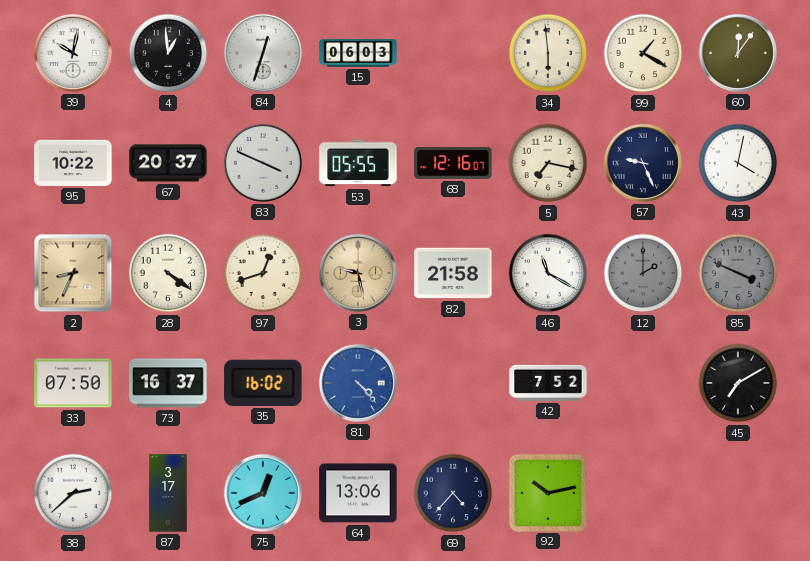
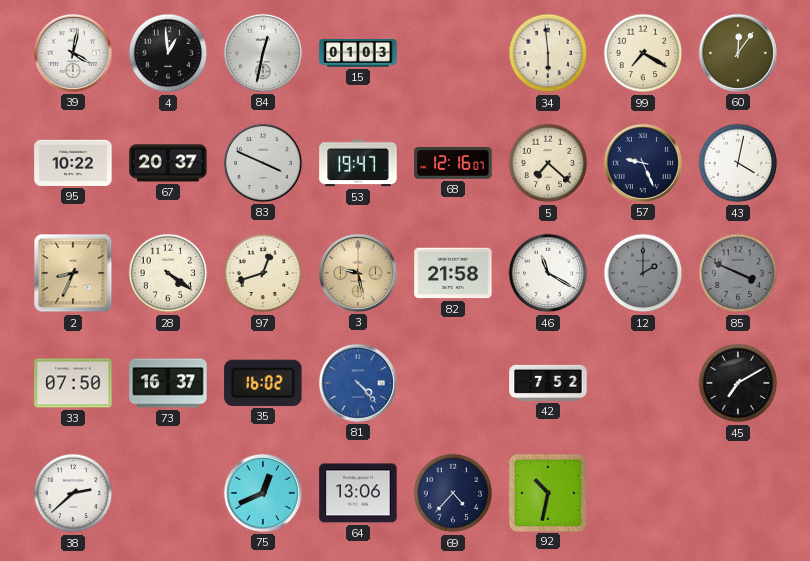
39: 10:02 -> 4:02
84: 12:33 -> 12:32
15: 06:03 -> 01:03
99: 1:20 -> 7:20
53: 05:55 -> 19:47
5: 7:17 -> 7:22
87: 3:17 -> none
92: 10:13 -> 10:32
